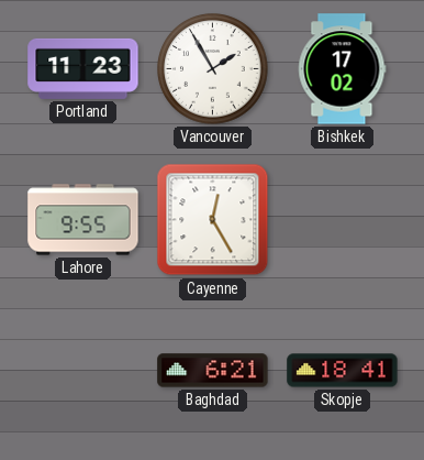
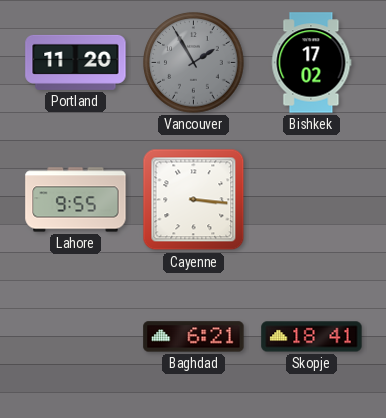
Portland: 11:23 -> 11:20
Vancouver dial: white -> grey
Cayenne: 12:25 -> 3:16
